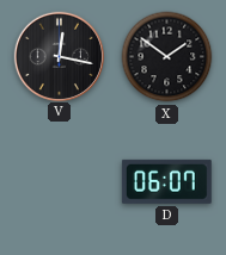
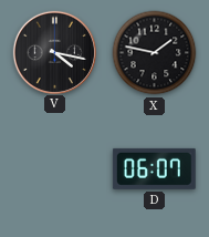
V: 12:17 -> 4:17
X: 1:51 -> 1:47
